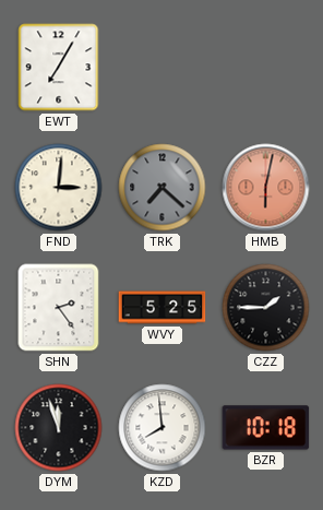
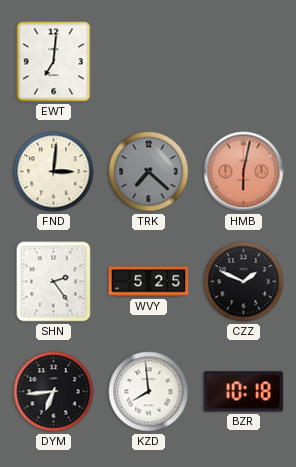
EWT: 7:05 -> 7:01
CZZ: 1:45 -> 1:49
DYM: 11:57 -> 6:44
